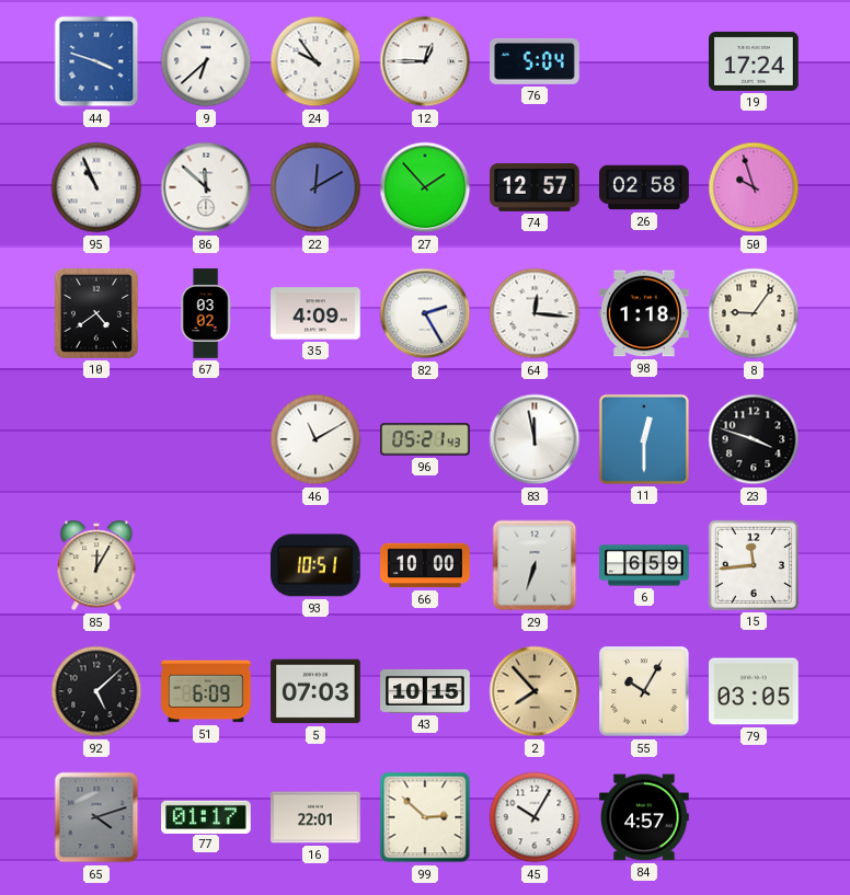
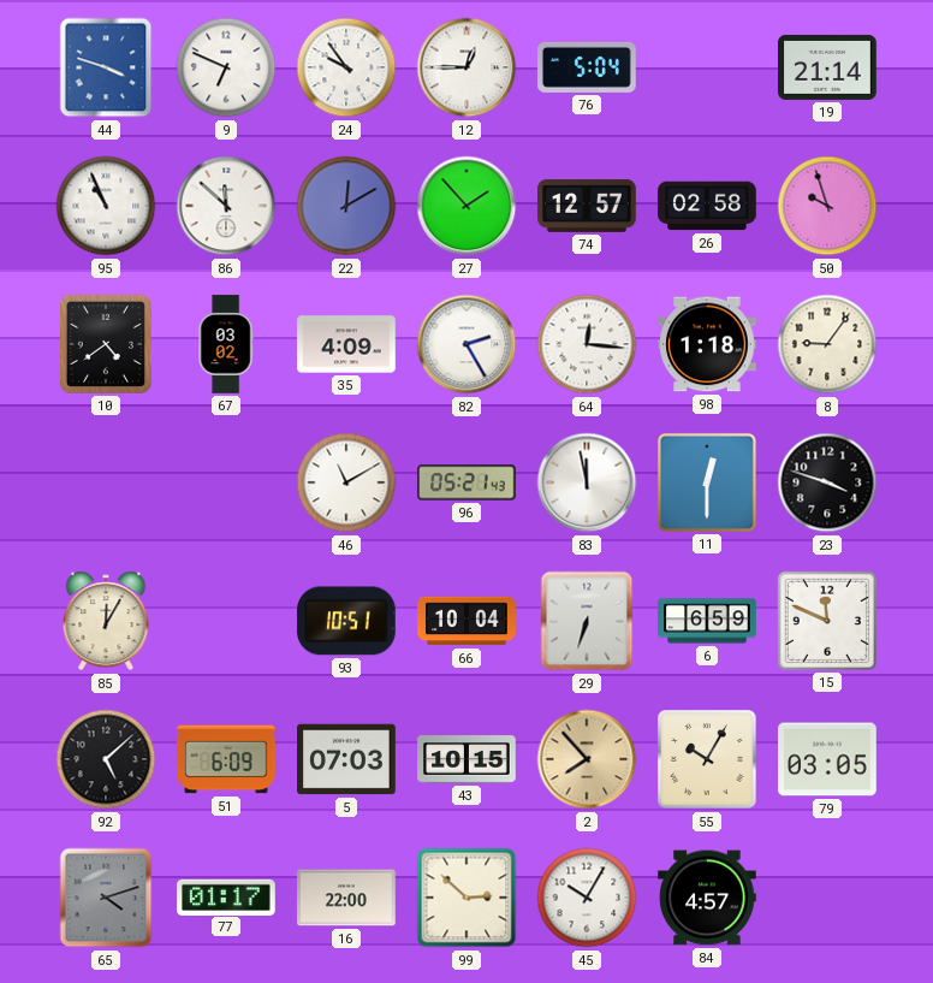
9: 6:38 -> 6:49
19: 17:24 -> 21:14
66: 10:00 -> 10:04
15: 11:44 -> 11:49
16: 22:01 -> 22:00
